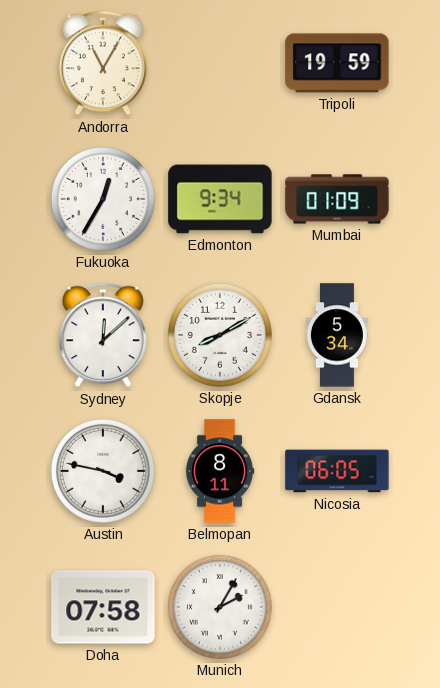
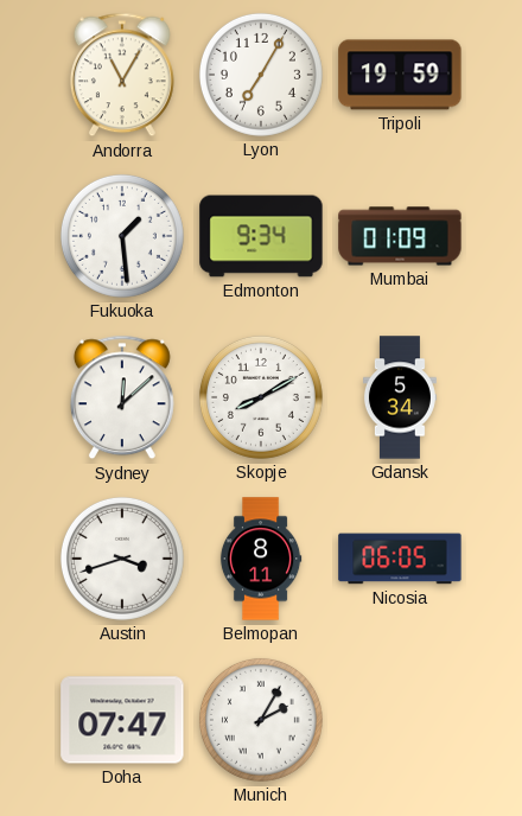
Lyon: none -> 7:05
Fukuoka: 12:35 -> 1:29
Austin: 3:47 -> 3:42
Doha: 07:58 -> 07:47
